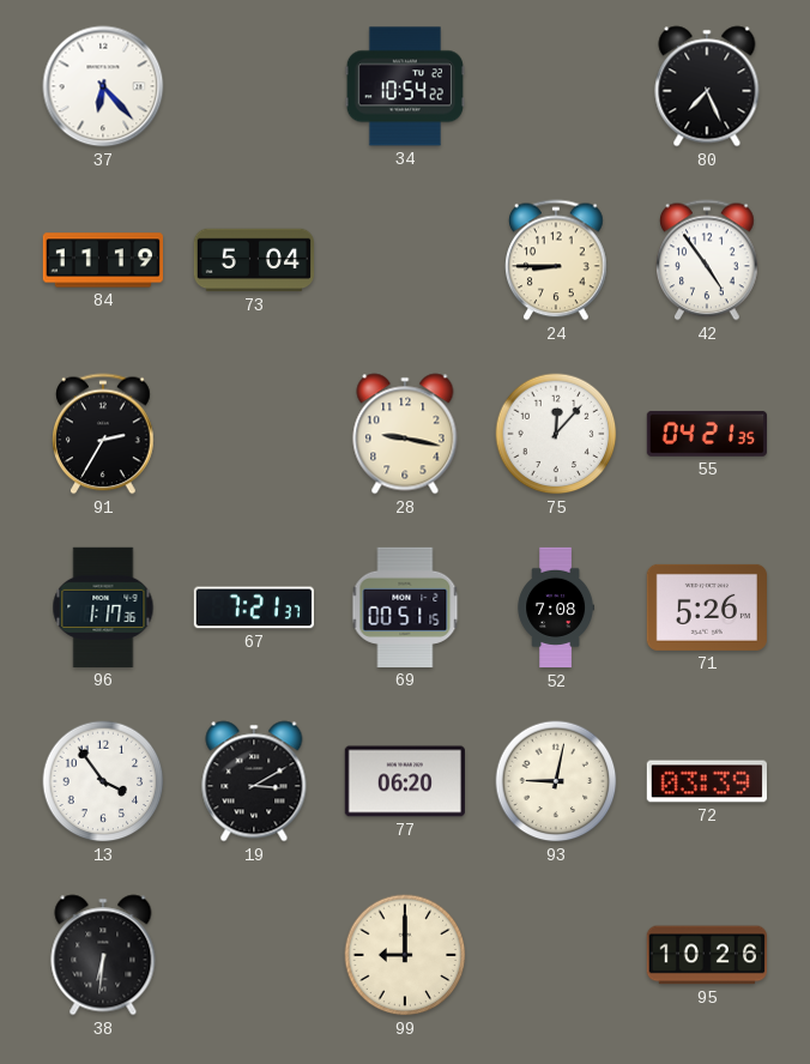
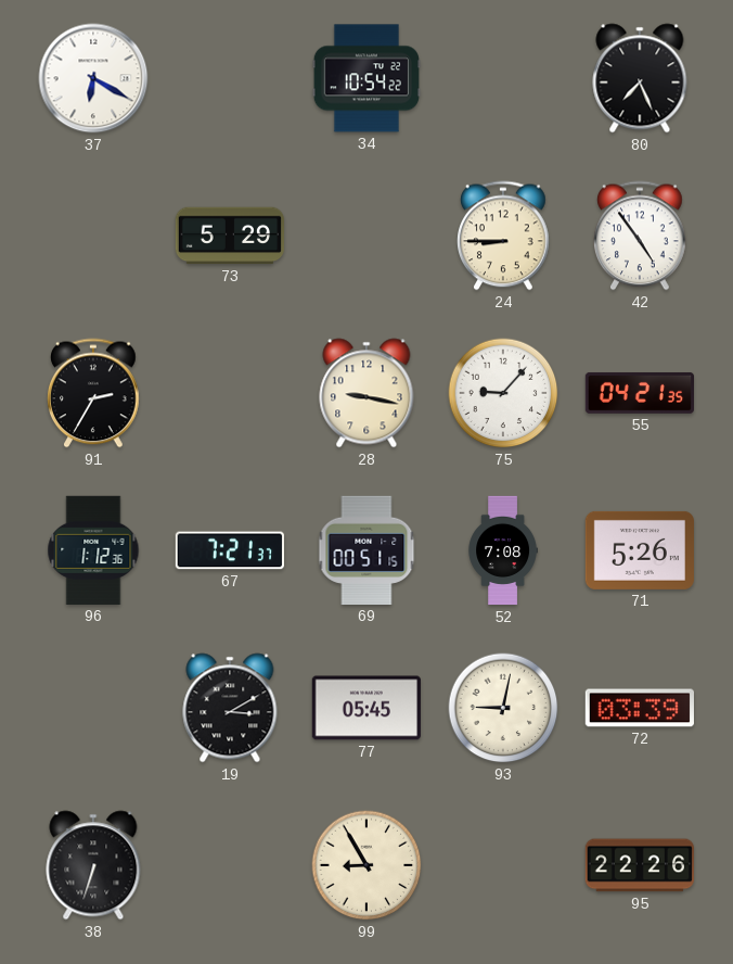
37: 6:23 -> 6:20
84: 11:19 -> none
73: 5:04 -> 5:29
75: 12:07 -> 9:07
96: 1:17 -> 1:12
13: 3:54 -> none
77: 06:20 -> 05:45
38: 6:31 -> 6:33
99: 9:00 -> 8:55
95: 10:26 -> 22:26
